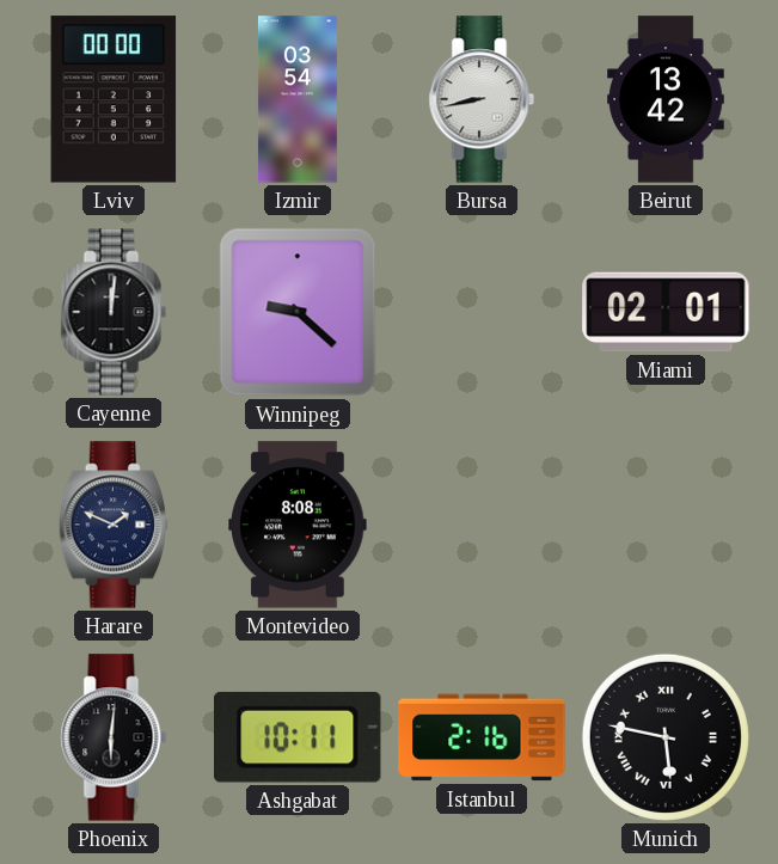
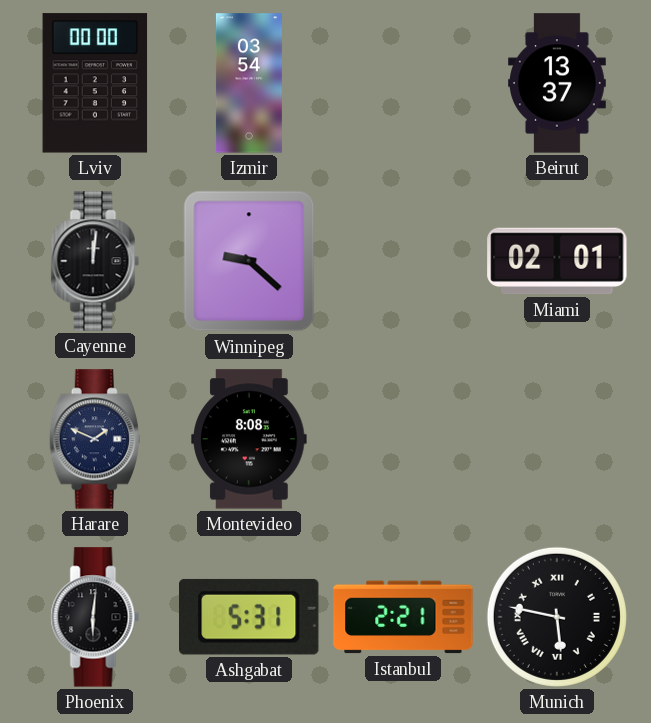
Bursa: 8:43 -> none
Beirut: 13:42 -> 13:37
Ashgabat: 10:11 -> 5:31
Istanbul: 2:16 -> 2:21
